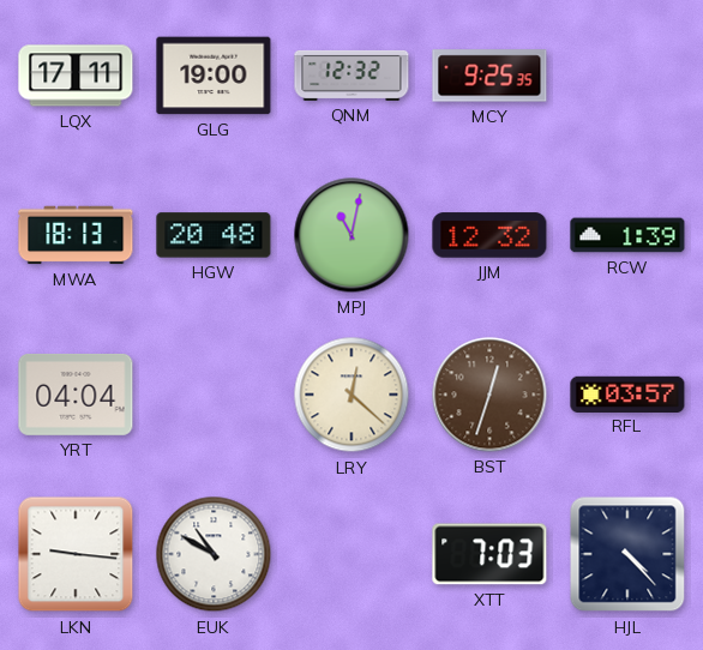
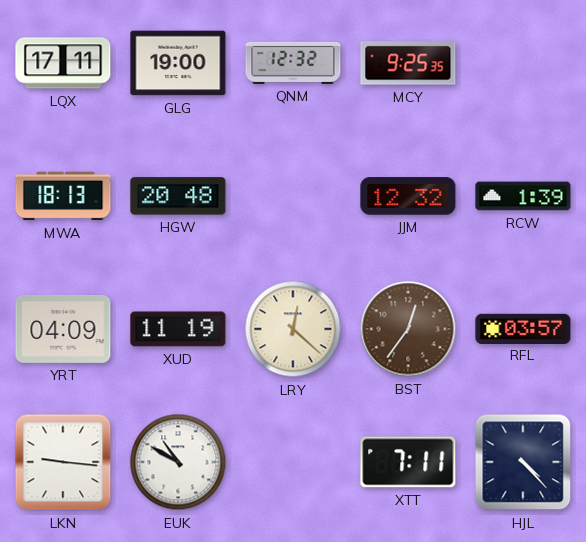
MPJ: 11:02 -> none
YRT: 04:04 -> 04:09
XUD: none -> 11:19
BST: 12:33 -> 12:36
XTT: 7:03 -> 7:11
